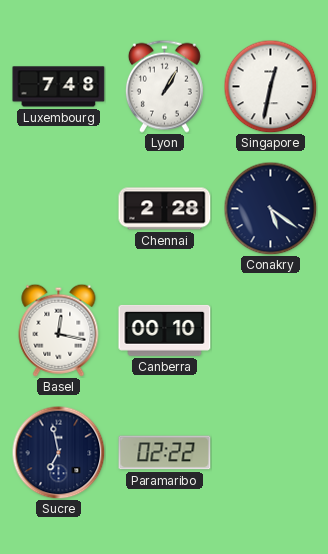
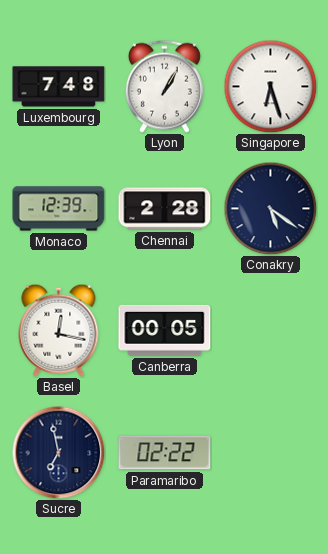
Singapore: 12:32 -> 6:27
Monaco: none -> 12:39
Canberra: 00:10 -> 00:05
